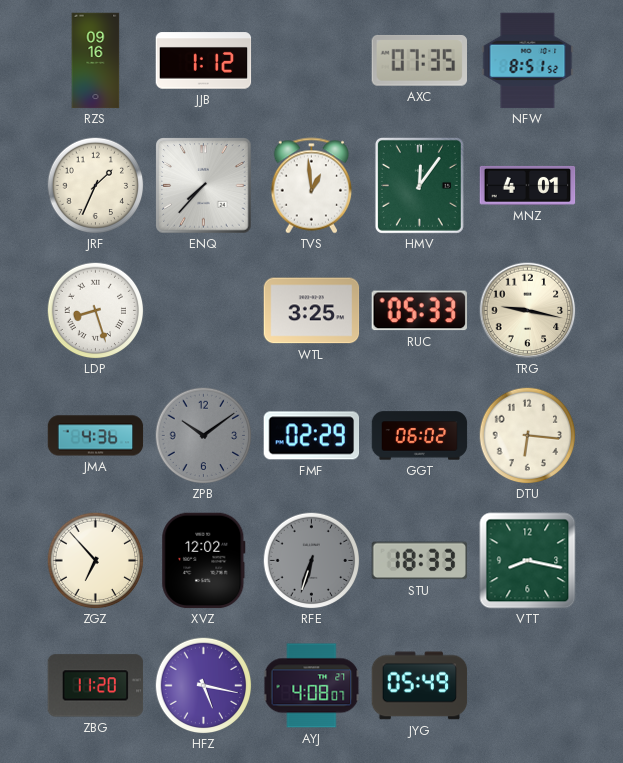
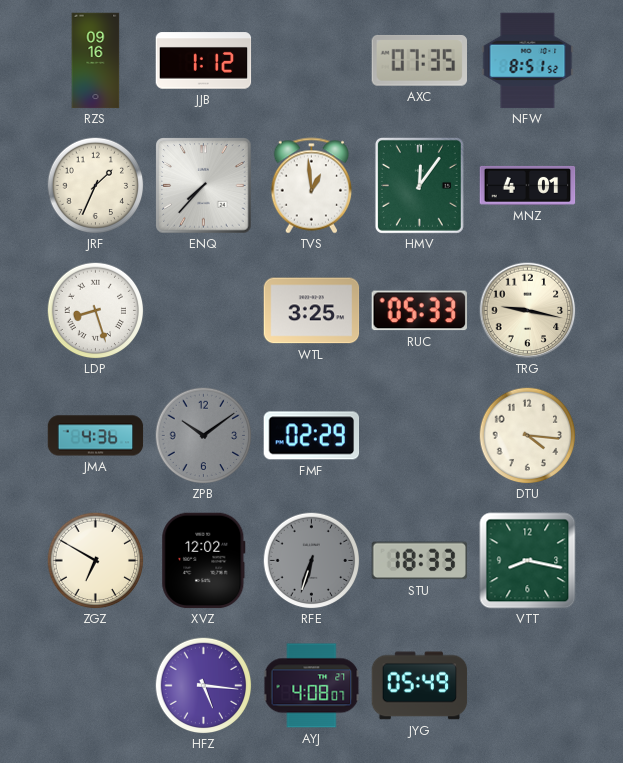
GGT: 06:02 -> none
DTU: 6:16 -> 4:16
ZGZ: 6:53 -> 6:50
ZBG: 11:20 -> none
HFZ: 5:17 -> 5:16
